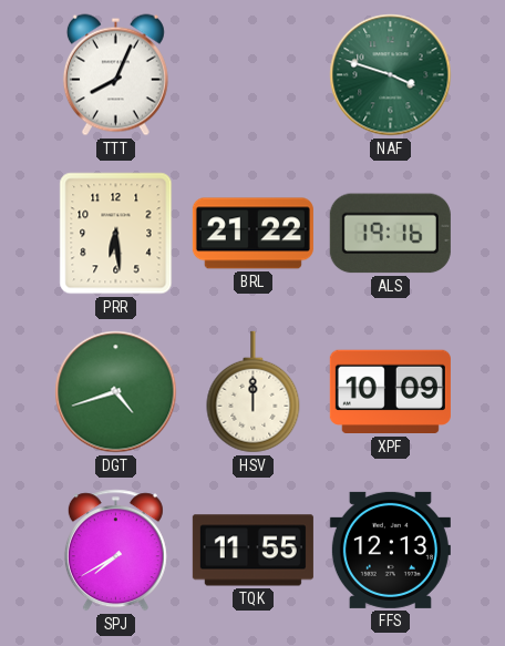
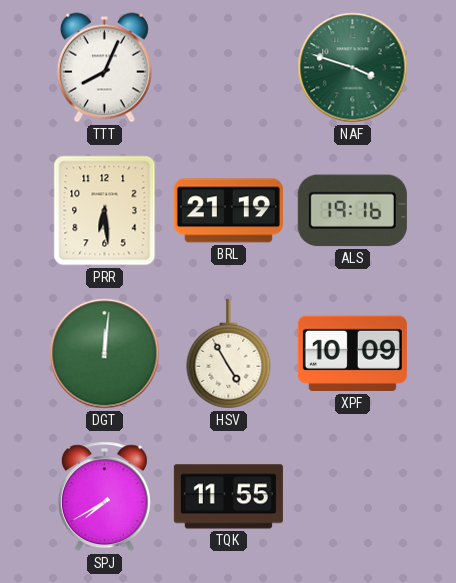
BRL: 21:22 -> 21:19
DGT: 4:42 -> 12:01
HSV: 12:00 -> 4:55
FFS: 12:13 -> none
